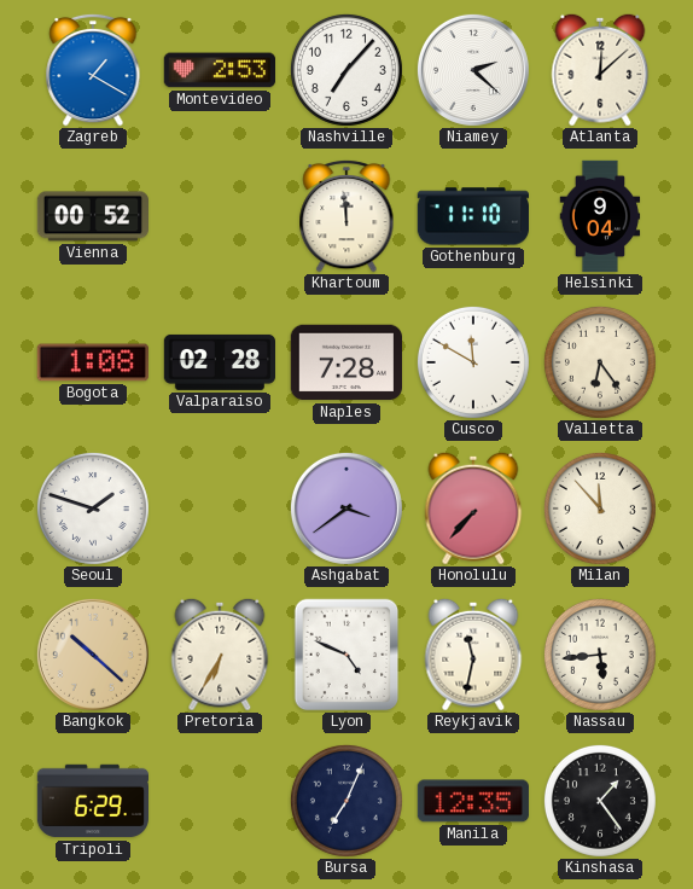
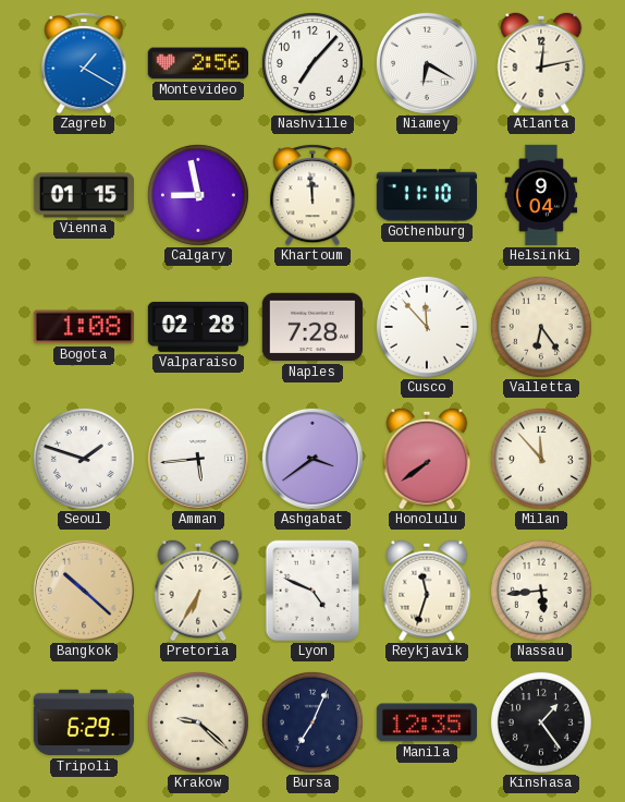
Montevideo: 2:53 -> 2:56
Niamey: 2:22 -> 6:20
Atlanta: 12:08 -> 12:13
Vienna: 00:52 -> 01:15
Calgary: none -> 8:58
Cusco: 11:50 -> 11:53
Amman: none -> 5:44
Honolulu: 7:37 -> 7:39
Reykjavik: 11:32 -> 11:33
Krakow: none -> 9:22
